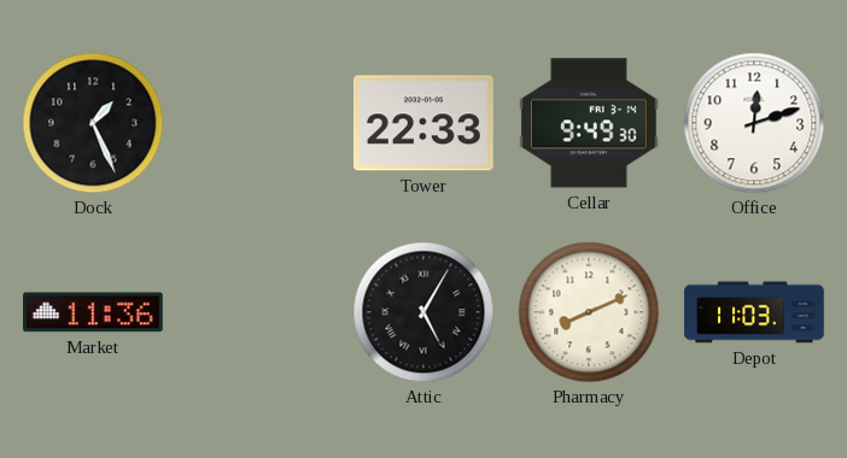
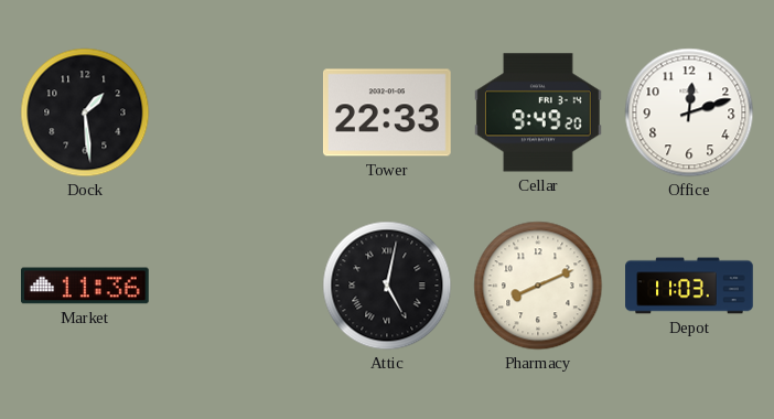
Dock: 1:26 -> 1:29
Cellar: 9:49:30 -> 9:49:20
Attic: 5:05 -> 5:02
